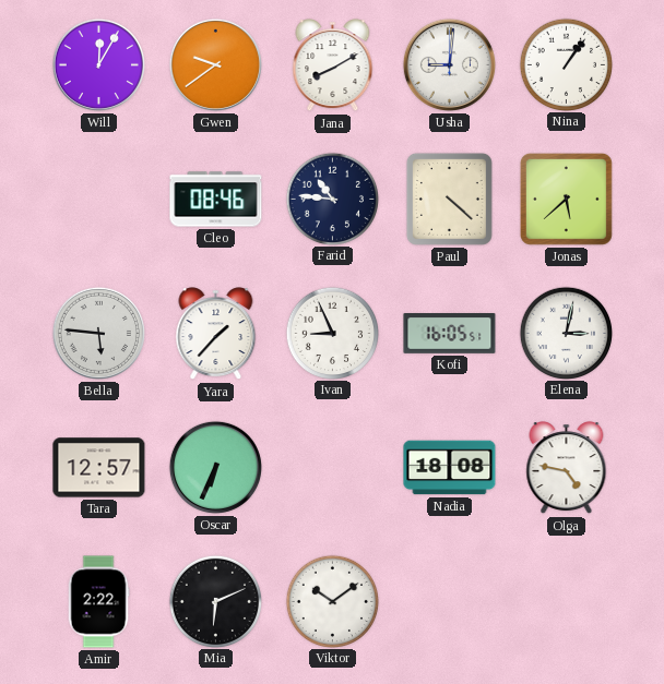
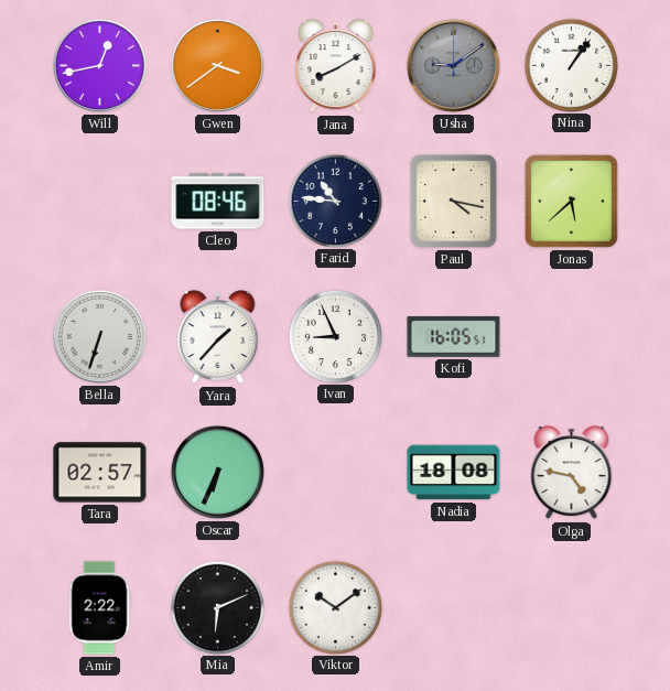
Will: 12:05 -> 12:43
Gwen: 9:39 -> 3:39
Usha: 9:01 -> 9:09
Usha dial: white -> grey
Paul: 4:22 -> 4:17
Bella: 5:46 -> 6:33
Elena: 3:02 -> none
Tara: 12:57 -> 02:57
